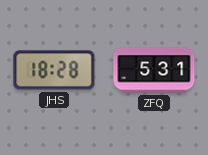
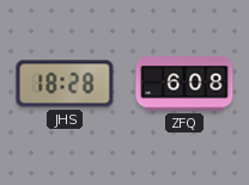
ZFQ: 5:31 -> 6:08
